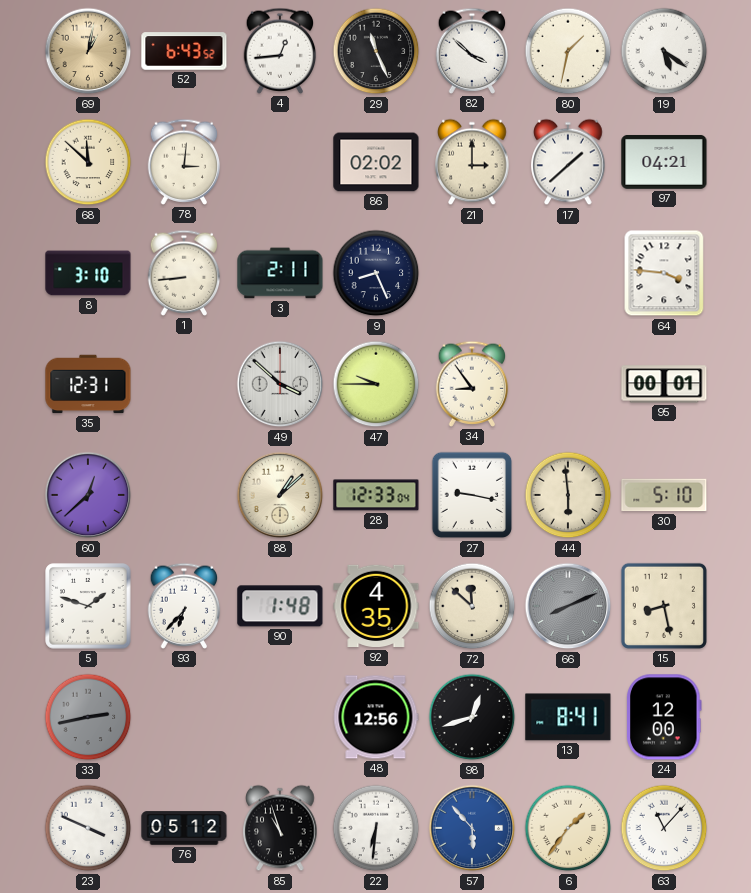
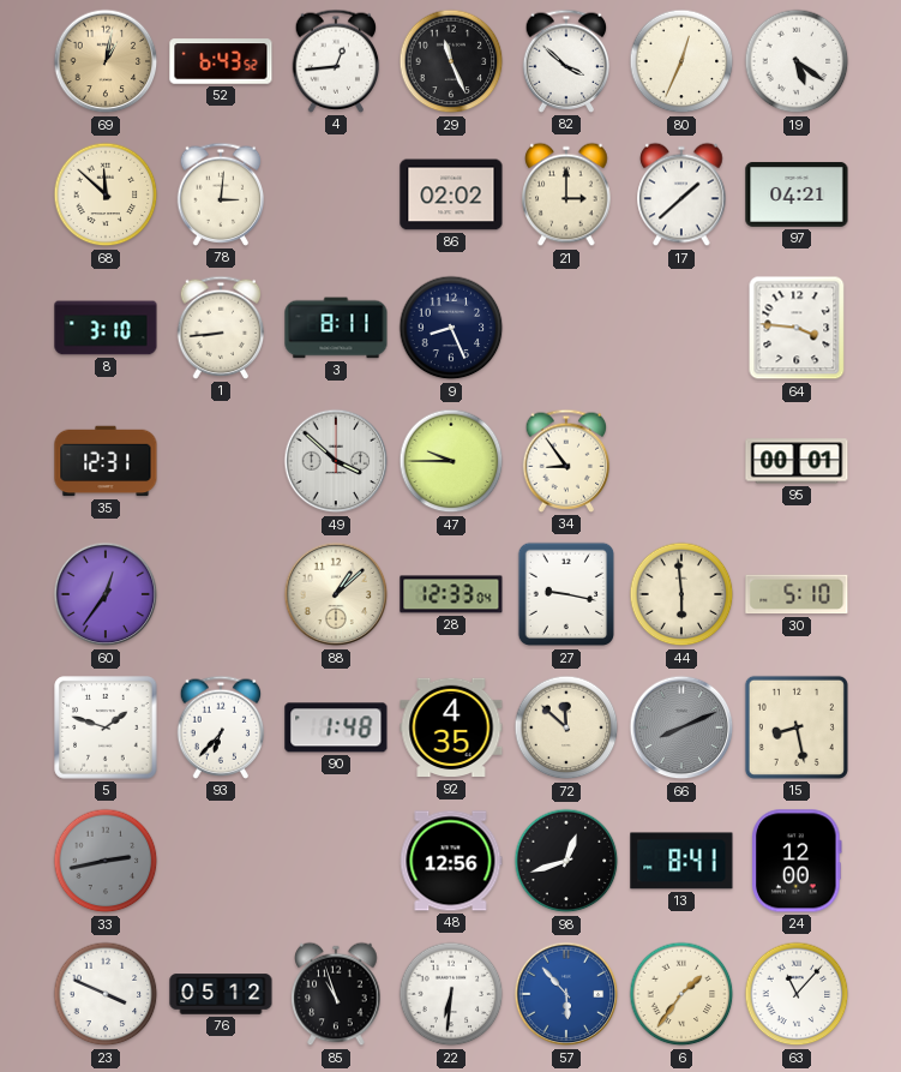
80: 1:32 -> 12:34
3: 2:11 -> 8:11
60: 12:38 -> 12:36
